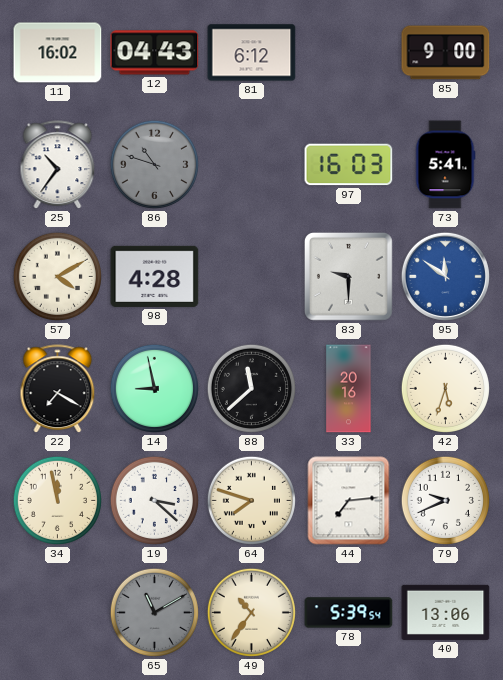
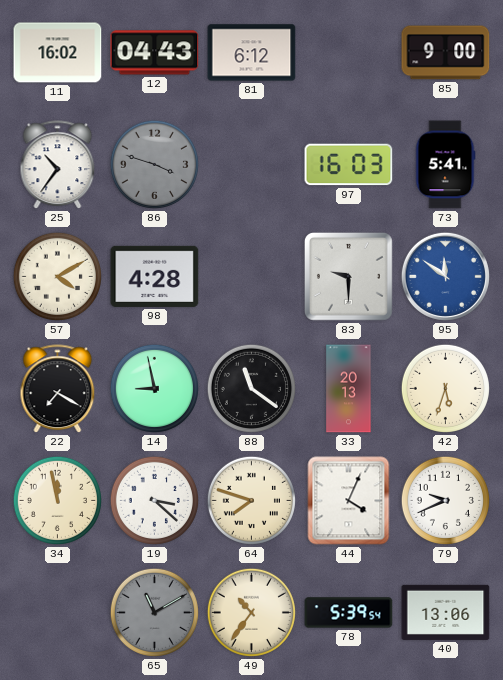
86: 10:48 -> 3:48
88: 11:38 -> 11:21
33: 20:16 -> 20:13
44: 7:14 -> 4:04
